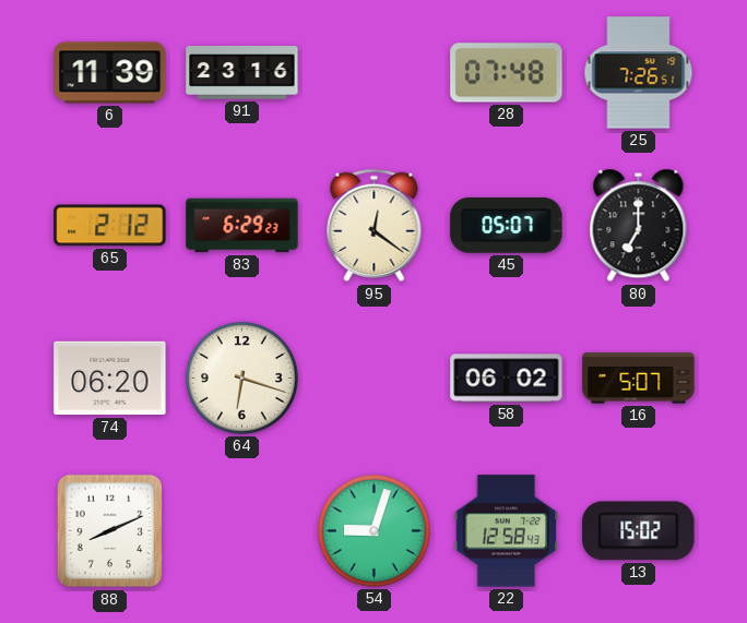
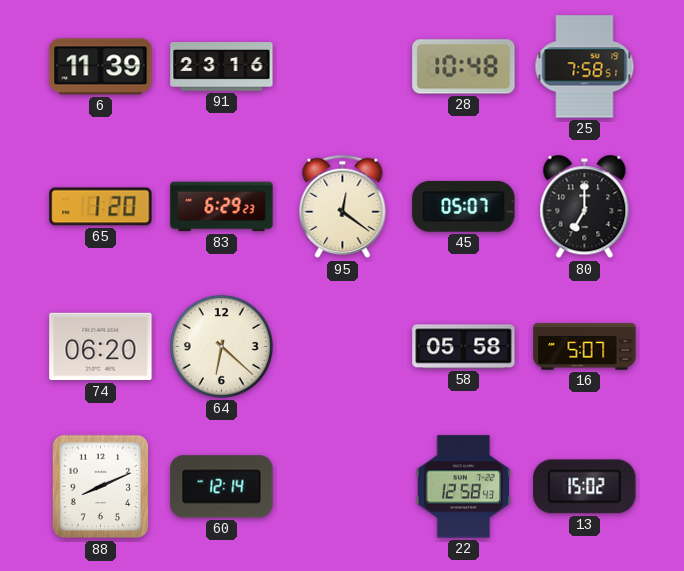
28: 07:48 -> 10:48
25: 7:26 -> 7:58
65: 2:12 -> 1:20
64: 6:18 -> 6:22
58: 06:02 -> 05:58
60: none -> 12:14
54: 9:03 -> none
